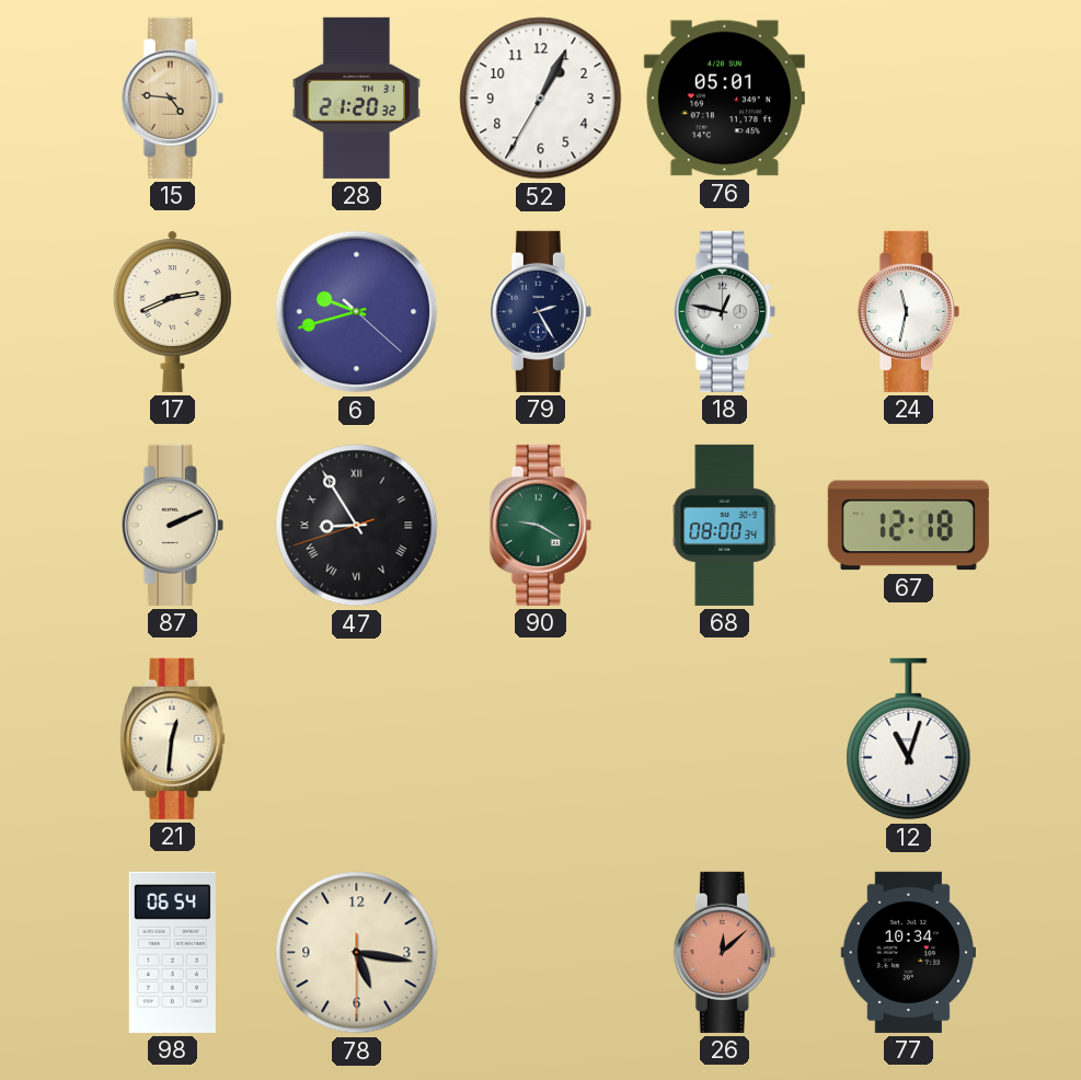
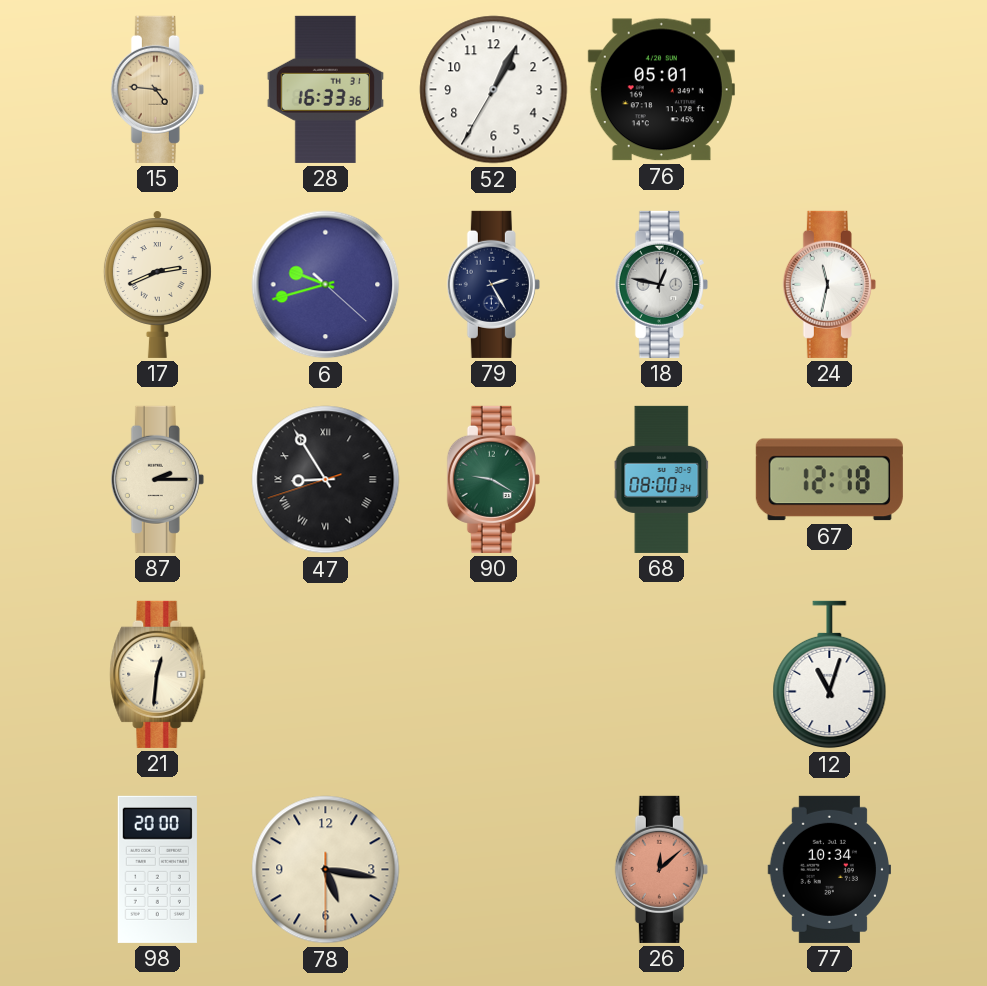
28: 21:20 -> 16:33
87: 2:11 -> 2:15
98: 06:54 -> 20:00
